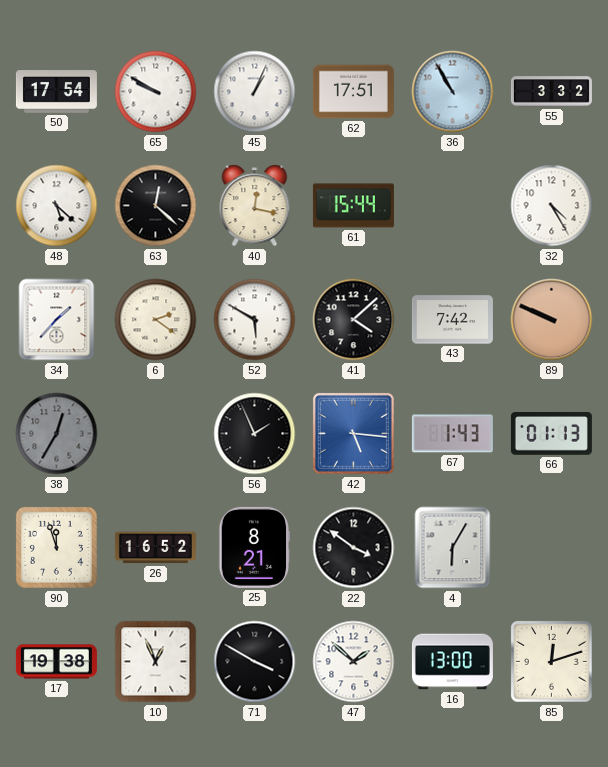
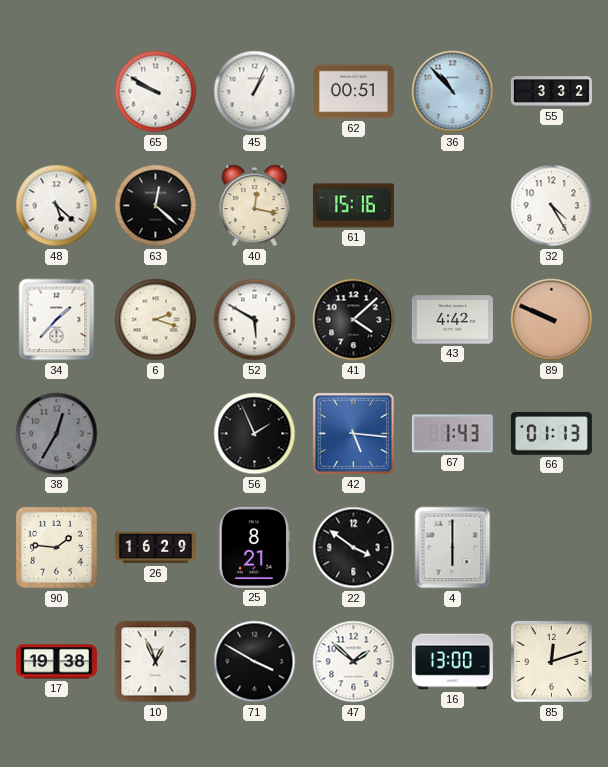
50: 17:54 -> none
62: 17:51 -> 00:51
36: 10:55 -> 10:53
61: 15:44 -> 15:16
6: 2:21 -> 2:18
43: 7:42 -> 4:42
90: 11:57 -> 1:46
26: 16:52 -> 16:29
4: 6:05 -> 6:00
